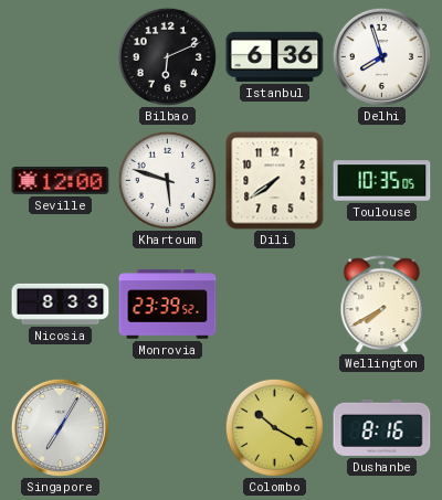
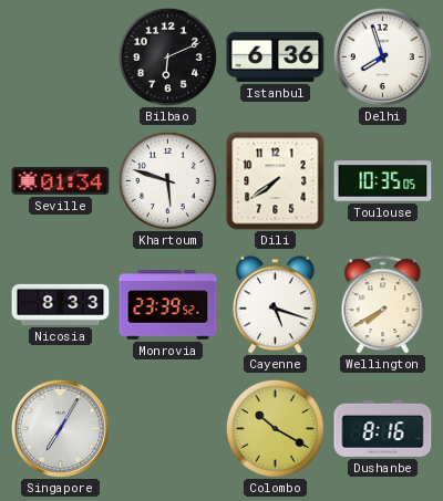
Seville: 12:00 -> 01:34
Cayenne: none -> 5:18
